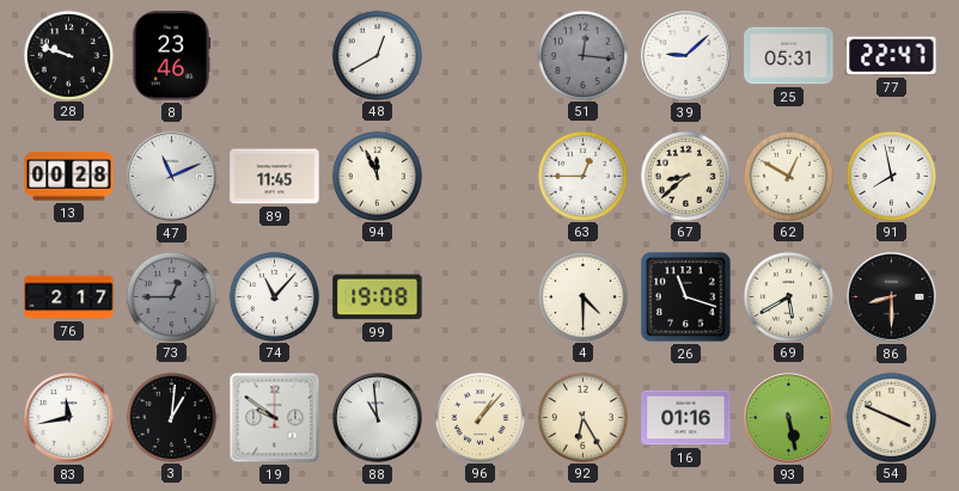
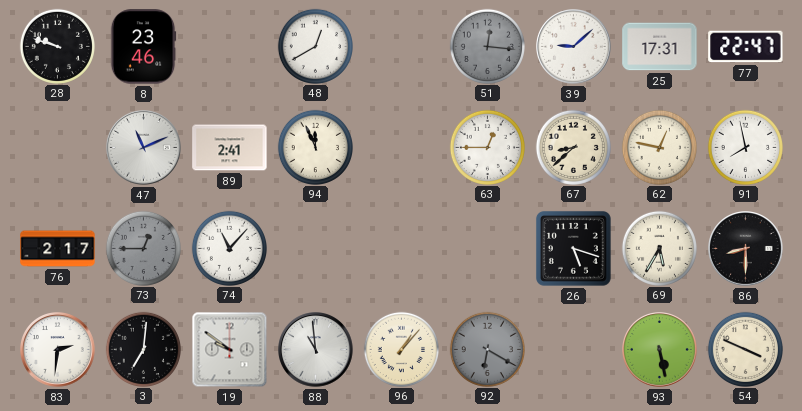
25: 05:31 -> 17:31
13: 00:28 -> none
89: 11:45 -> 2:41
62: 12:50 -> 12:47
99: 19:08 -> none
4: 4:30 -> none
26: 11:18 -> 5:18
69: 5:40 -> 5:35
83: 11:43 -> 2:31
3: 1:01 -> 7:01
92: 6:25 -> 6:20
92 dial: cream -> grey
16: 01:16 -> none
